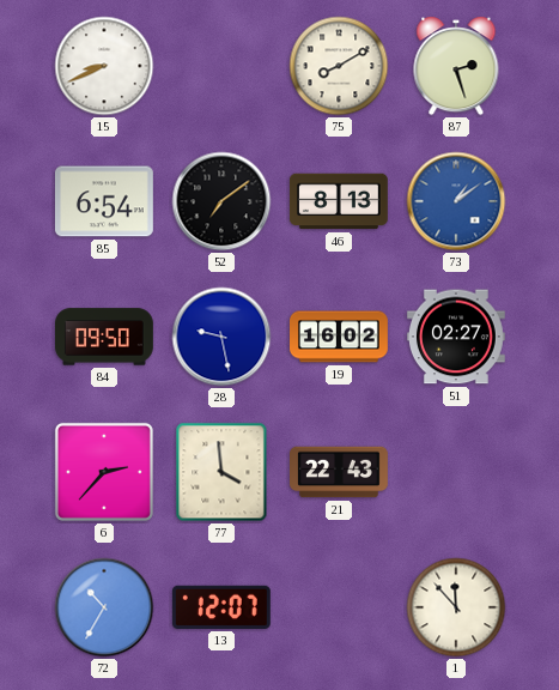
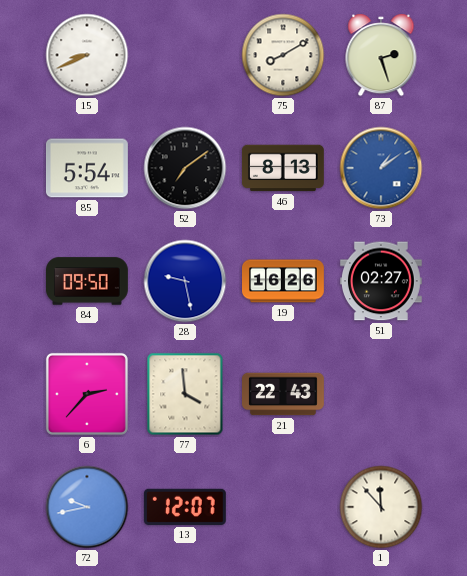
85: 6:54 -> 5:54
19: 16:02 -> 16:26
72: 10:35 -> 9:43
